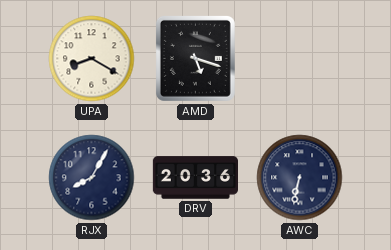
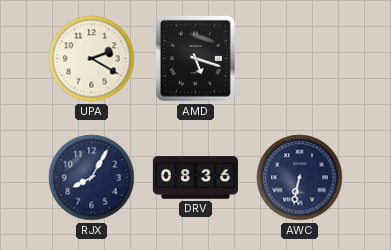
UPA: 8:20 -> 2:20
DRV: 20:36 -> 08:36
